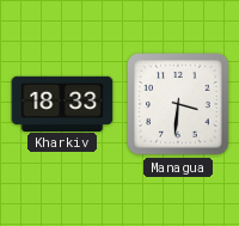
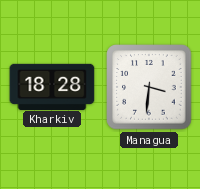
Kharkiv: 18:33 -> 18:28
